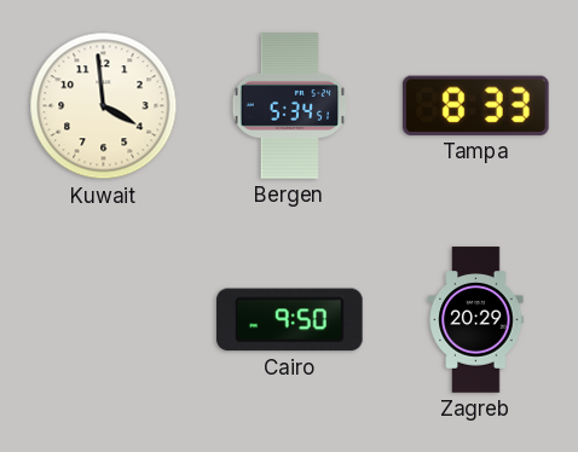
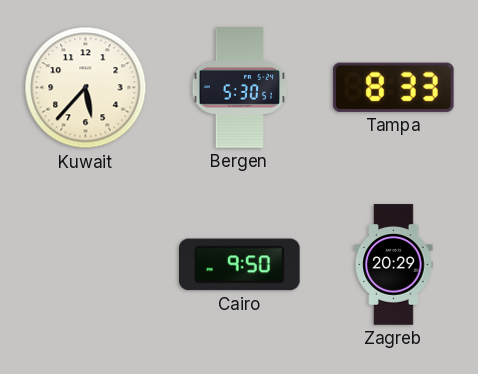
Kuwait: 3:59 -> 5:37
Bergen: 5:34 -> 5:30
